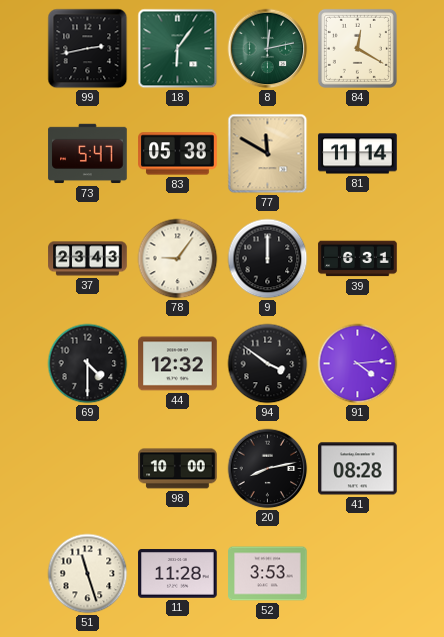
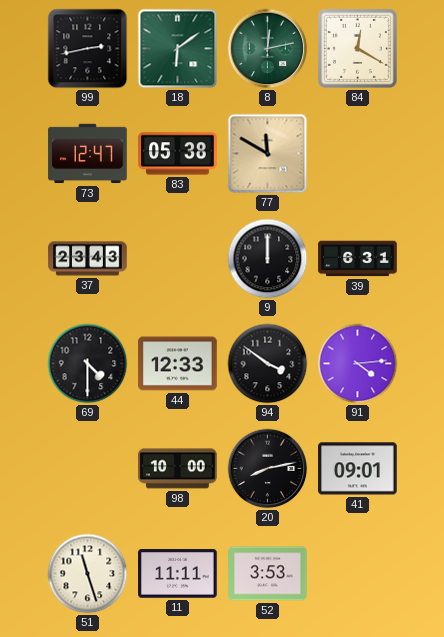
18: 6:06 -> 6:09
73: 5:47 -> 12:47
81: 11:14 -> none
78: 9:06 -> none
44: 12:32 -> 12:33
41: 08:28 -> 09:01
11: 11:28 -> 11:11
